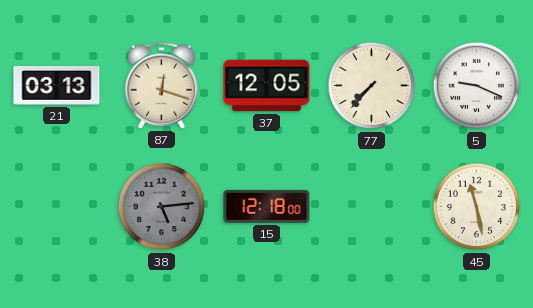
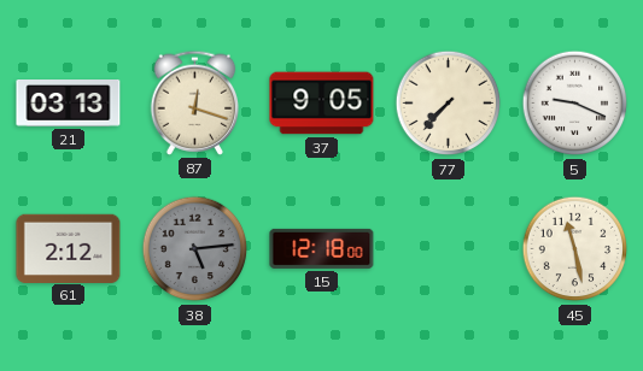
37: 12:05 -> 9:05
61: none -> 2:12
